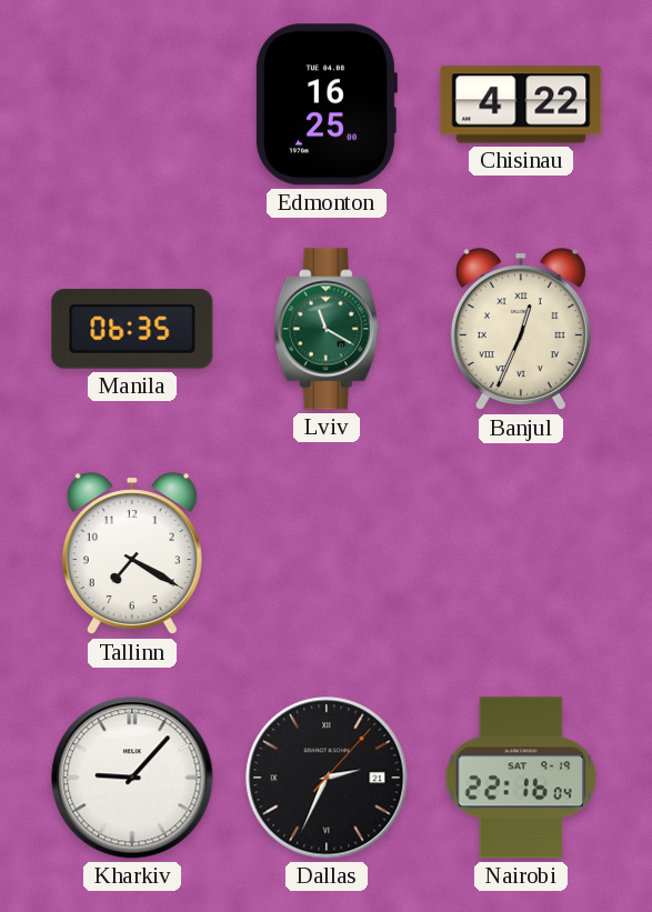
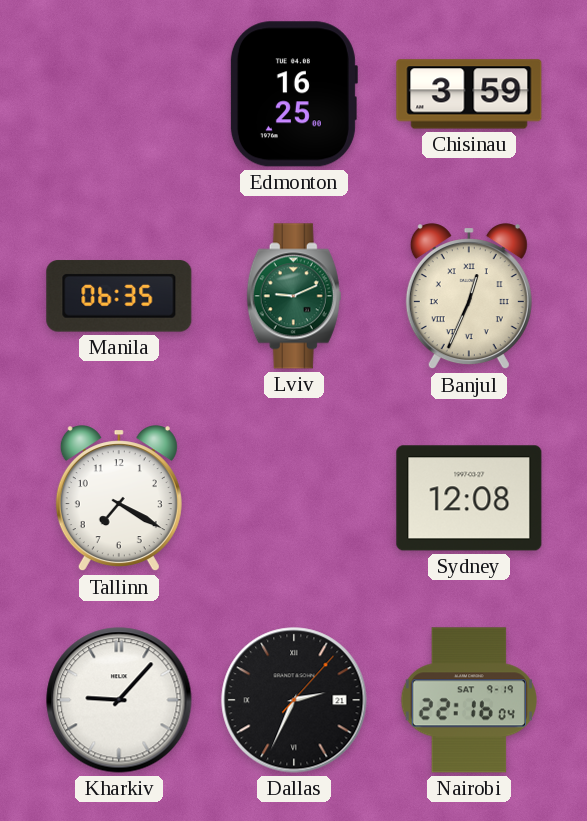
Chisinau: 4:22 -> 3:59
Lviv: 11:20 -> 9:11
Sydney: none -> 12:08
